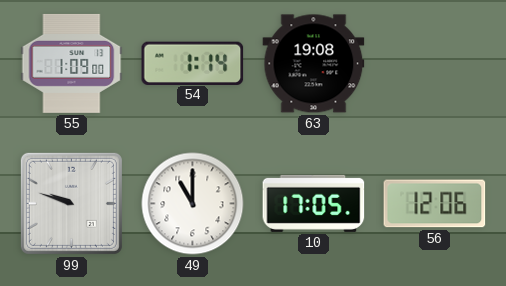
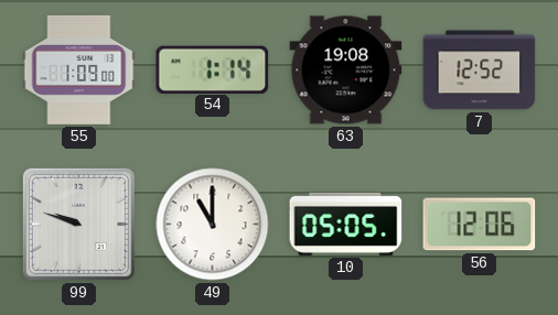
7: none -> 12:52
10: 17:05 -> 05:05
